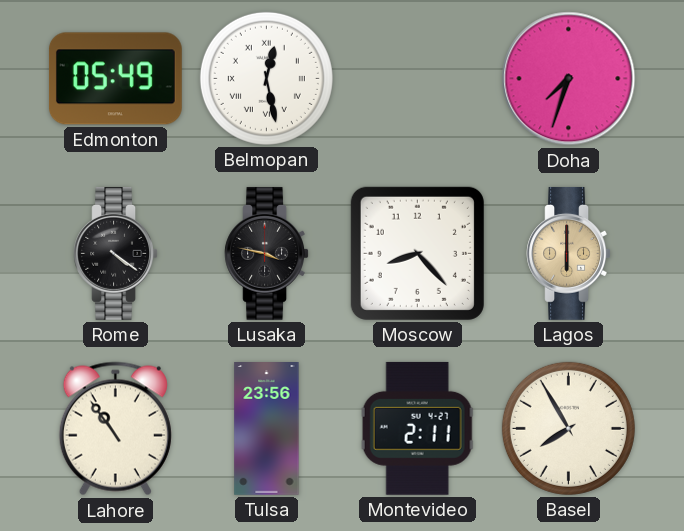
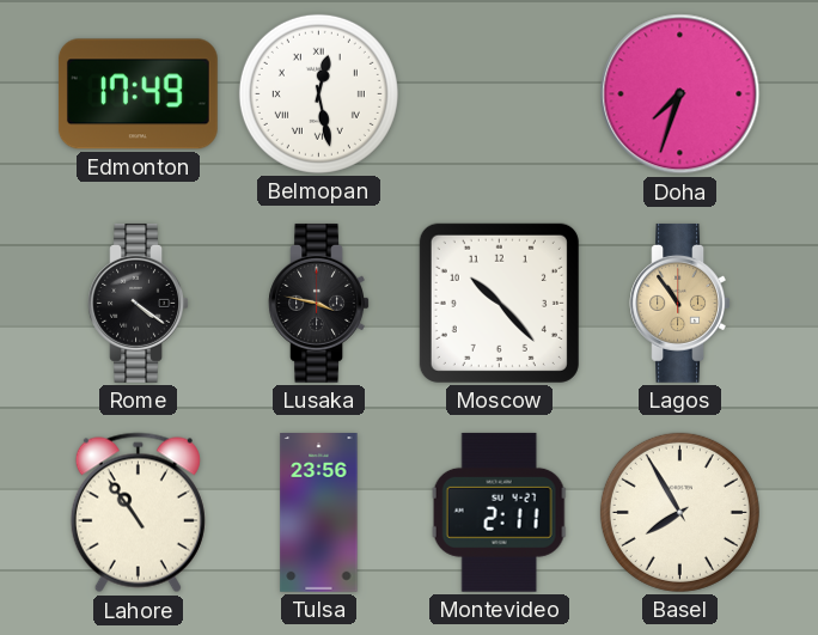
Edmonton: 05:49 -> 17:49
Moscow: 8:23 -> 10:23
Lagos: 6:00 -> 10:54
